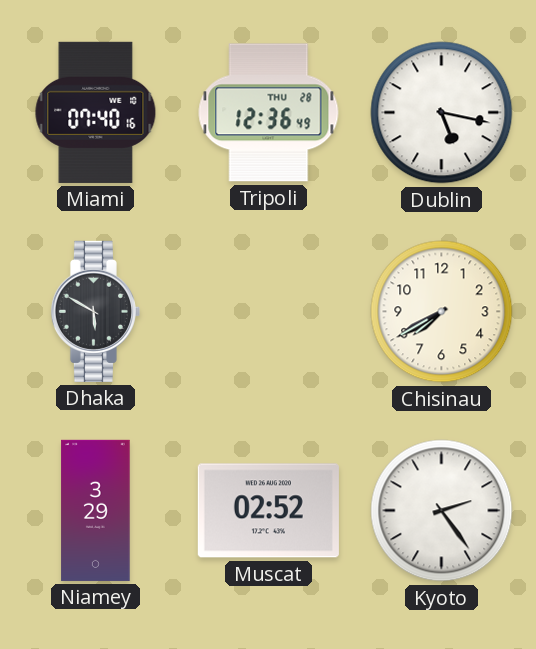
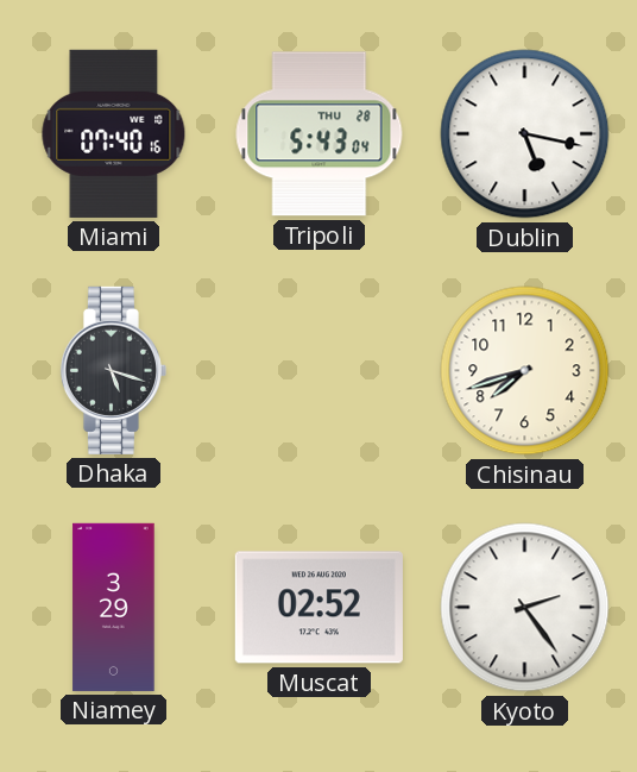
Tripoli: 12:36 -> 5:43
Dhaka: 5:50 -> 5:18
Chisinau: 7:40 -> 7:42
